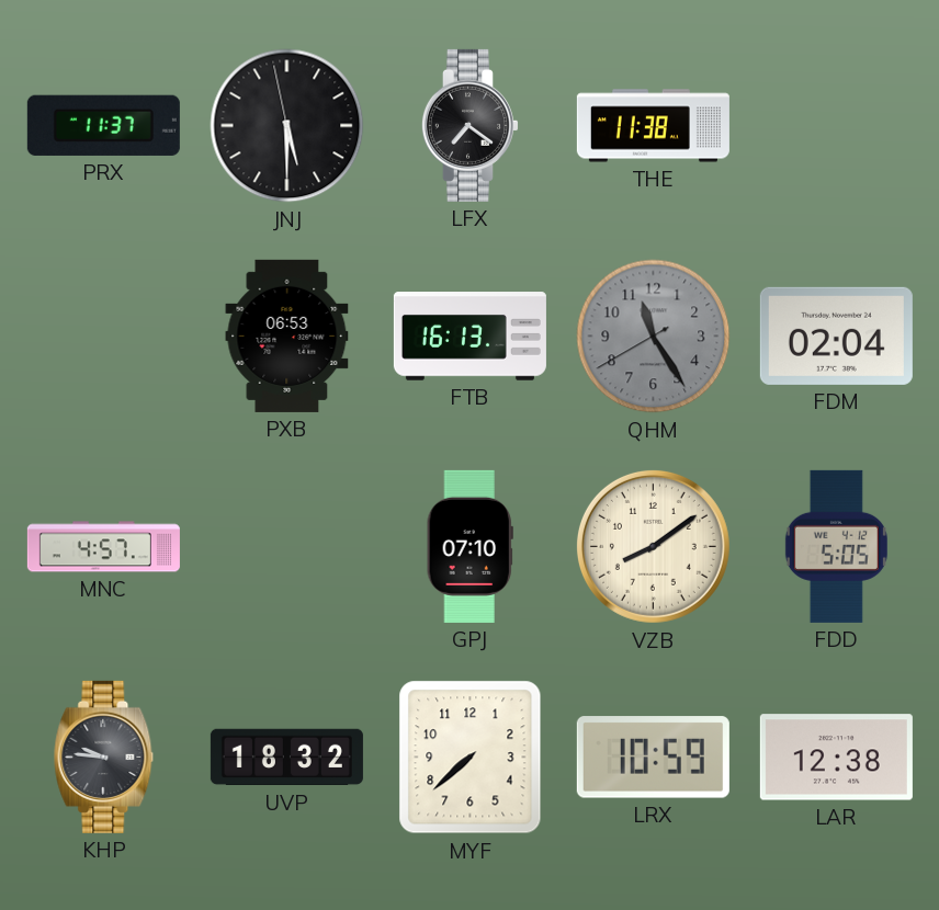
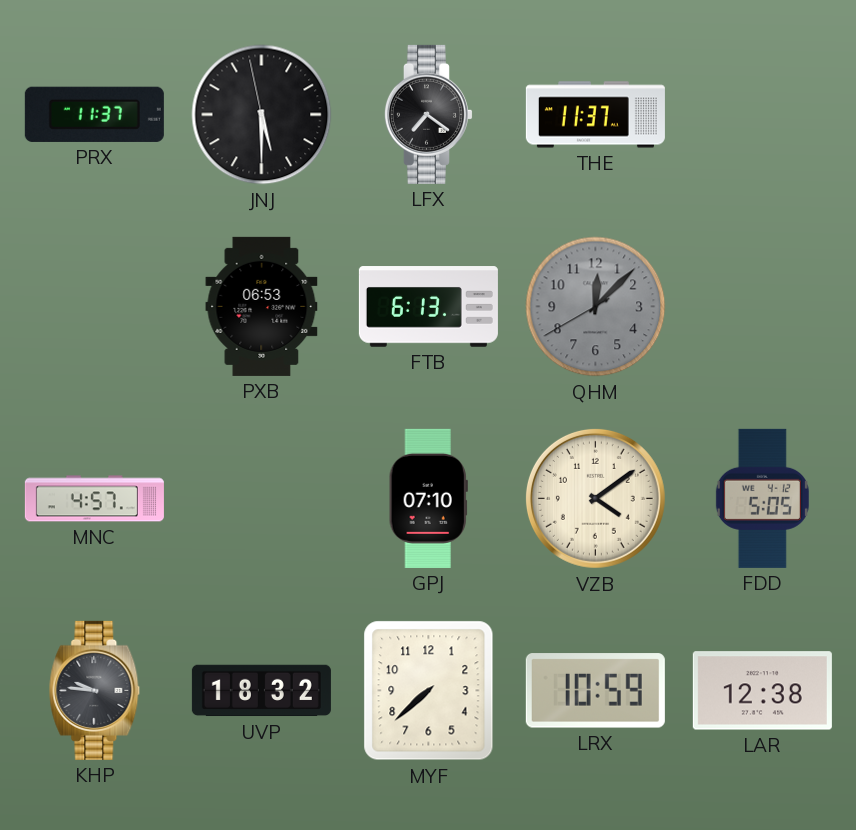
THE: 11:38 -> 11:37
FTB: 16:13 -> 6:13
QHM: 11:24 -> 12:07
FDM: 02:04 -> none
VZB: 8:09 -> 4:09
